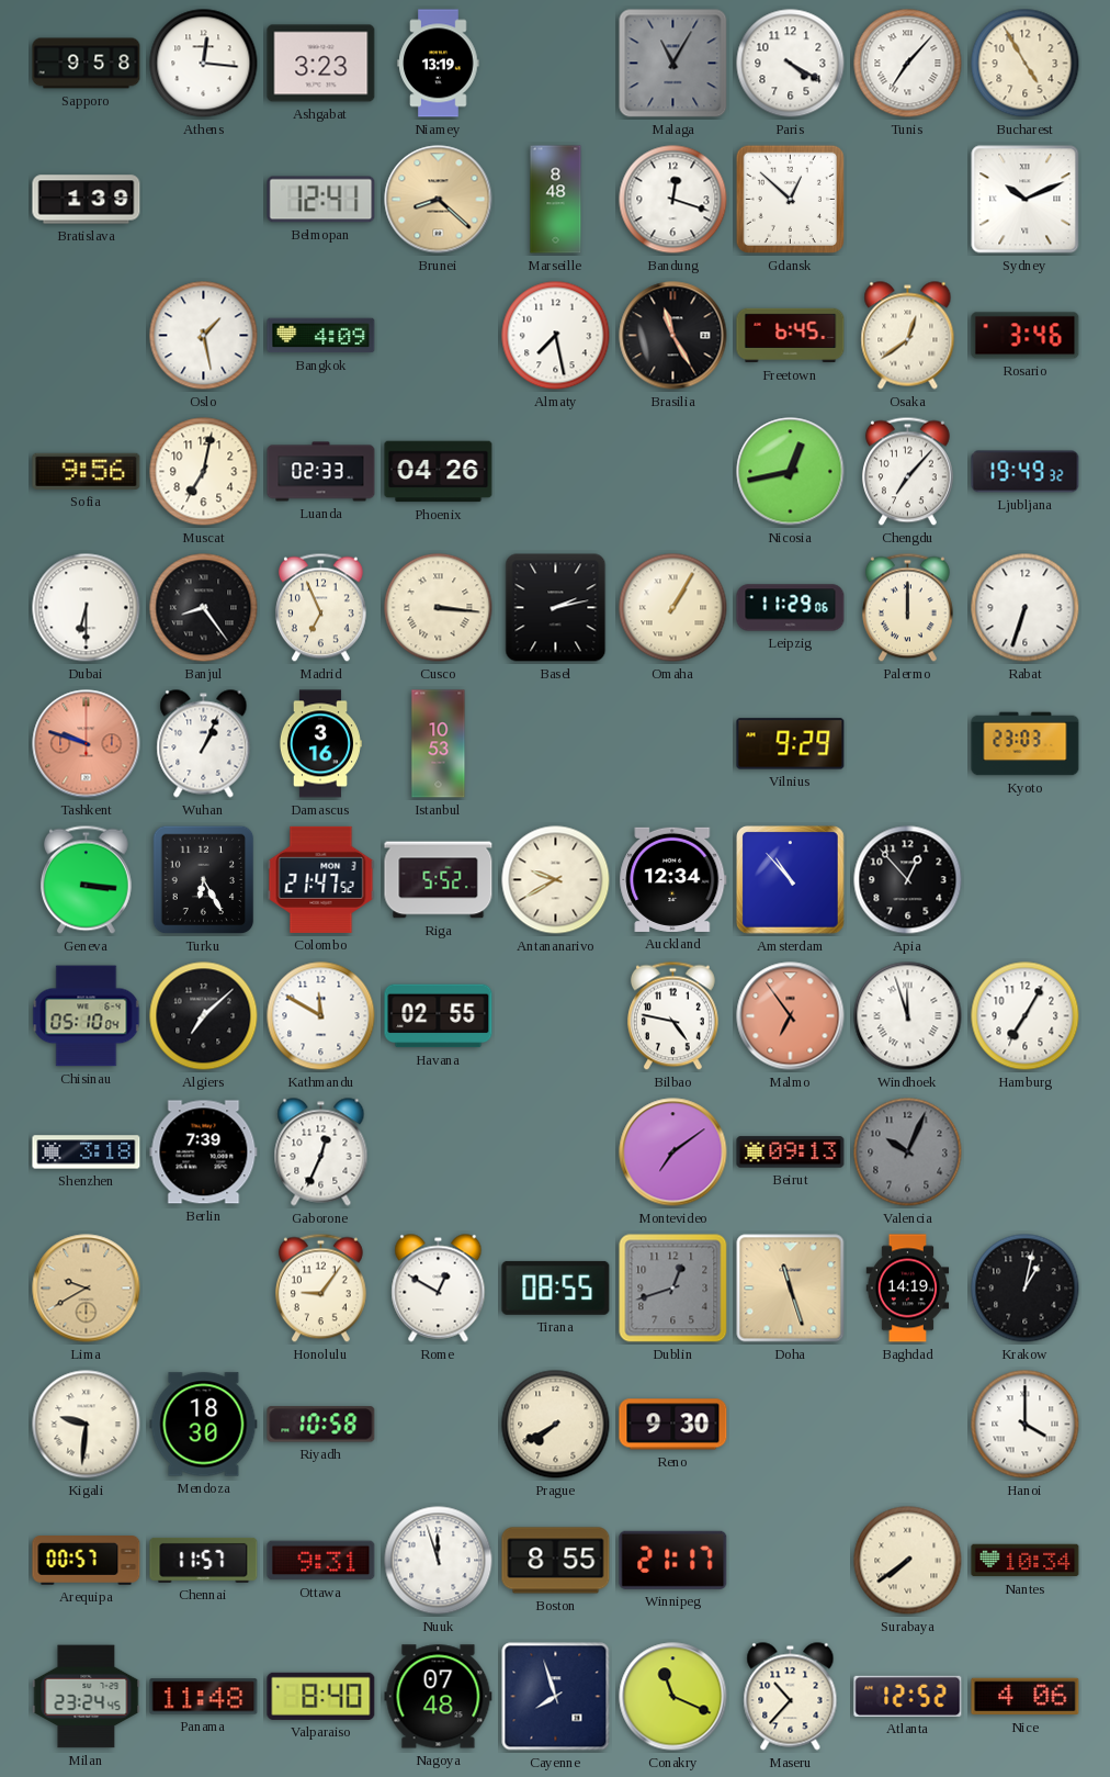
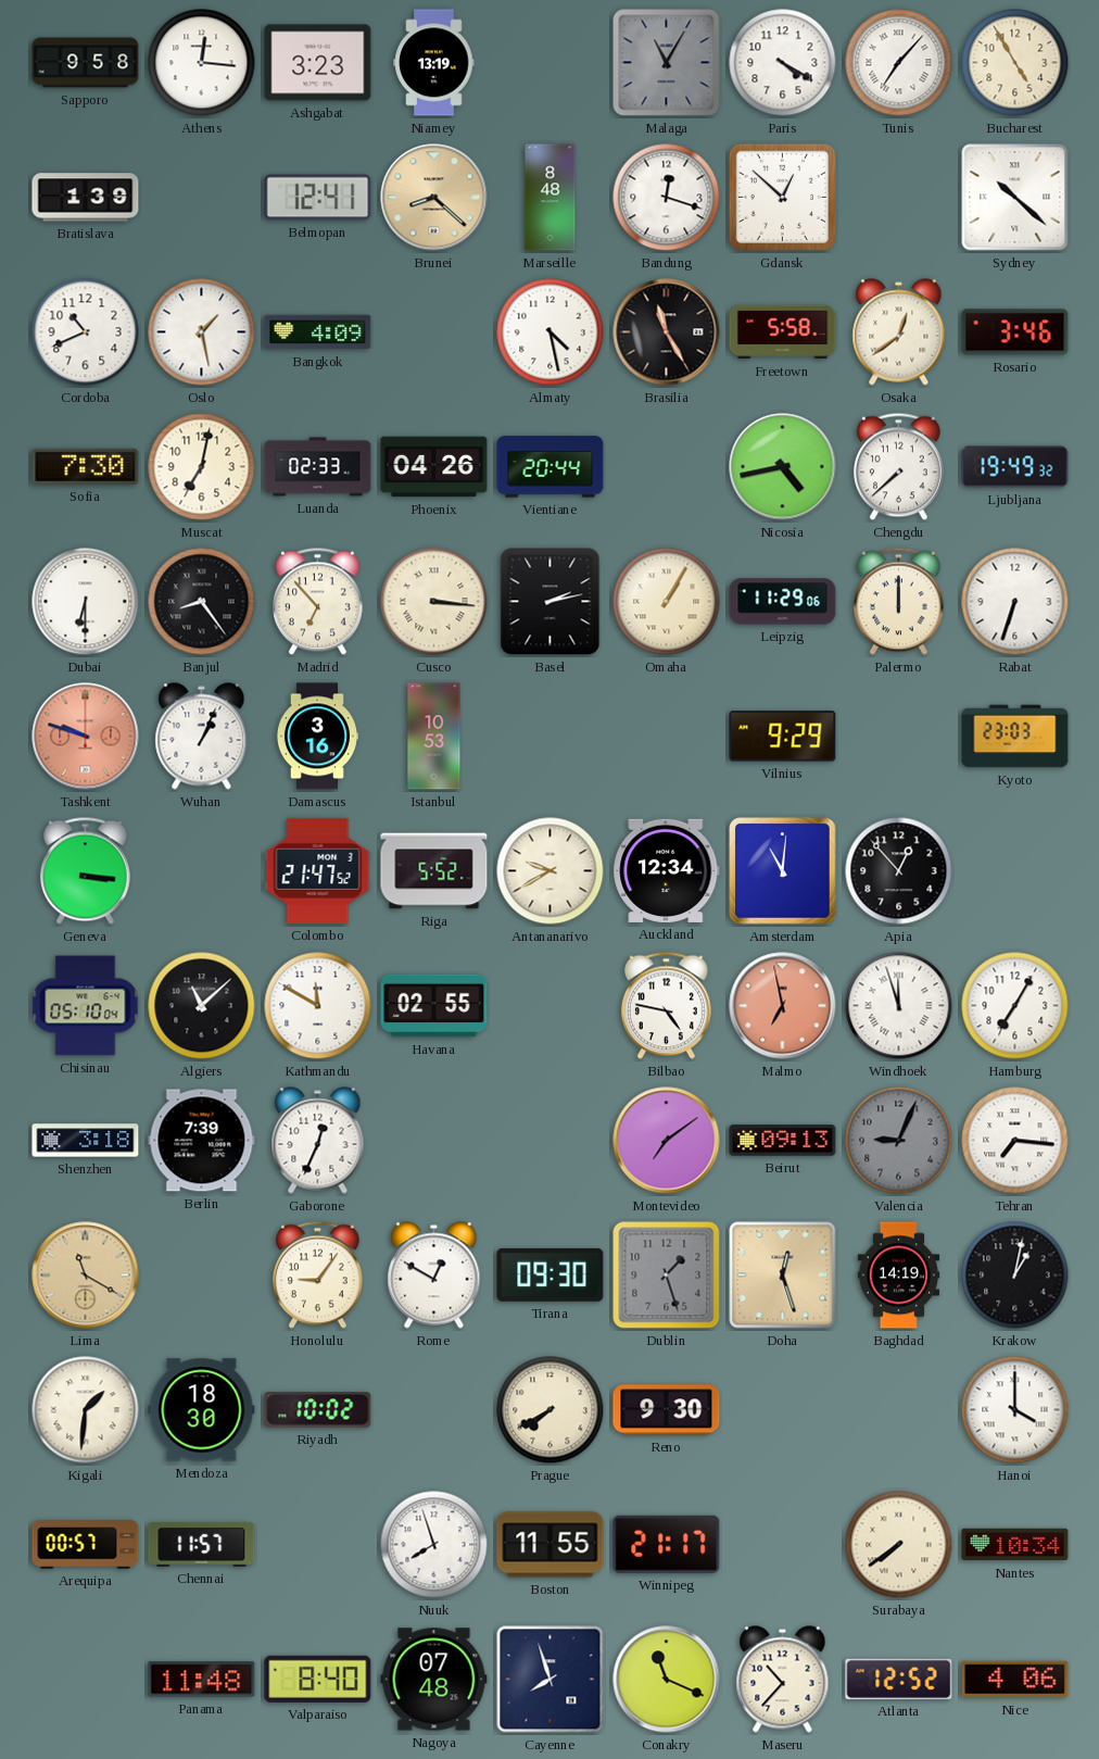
Sydney: 10:11 -> 10:22
Cordoba: none -> 10:41
Almaty: 7:28 -> 4:28
Freetown: 6:45 -> 5:58
Sofia: 9:56 -> 7:30
Vientiane: none -> 20:44
Nicosia: 12:43 -> 4:43
Chengdu: 7:07 -> 7:38
Madrid: 6:56 -> 6:53
Turku: 6:25 -> none
Amsterdam: 10:53 -> 11:01
Algiers: 7:08 -> 11:08
Malmo: 6:54 -> 6:58
Valencia: 10:04 -> 9:04
Tehran: none -> 7:16
Lima: 9:40 -> 11:20
Tirana: 08:55 -> 09:30
Dublin: 12:42 -> 1:27
Doha: 11:27 -> 12:27
Kigali: 9:31 -> 1:31
Riyadh: 10:58 -> 10:02
Ottawa: 9:31 -> none
Nuuk: 11:57 -> 7:57
Boston: 8:55 -> 11:55
Milan: 23:24 -> none
